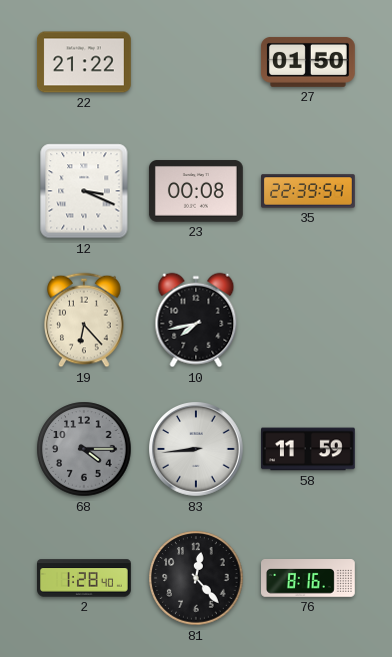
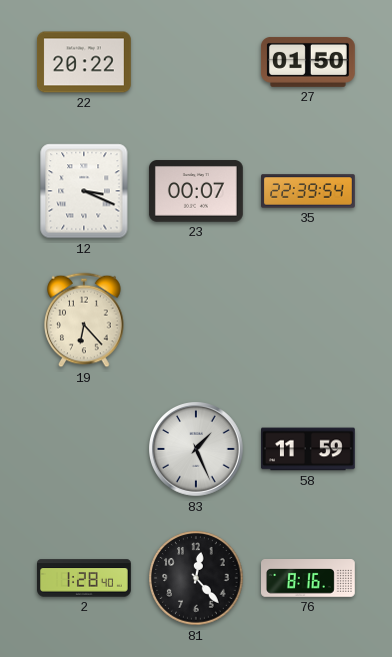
22: 21:22 -> 20:22
23: 00:08 -> 00:07
10: 7:43 -> none
68: 4:15 -> none
83: 8:44 -> 1:26
